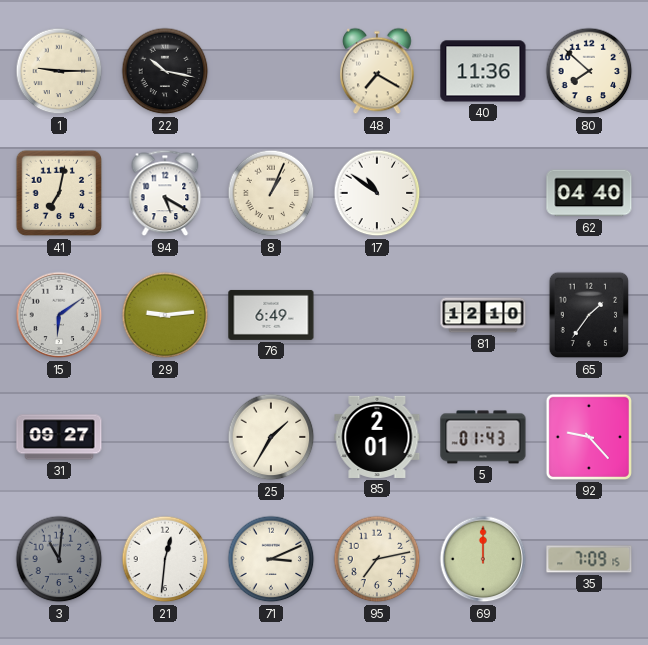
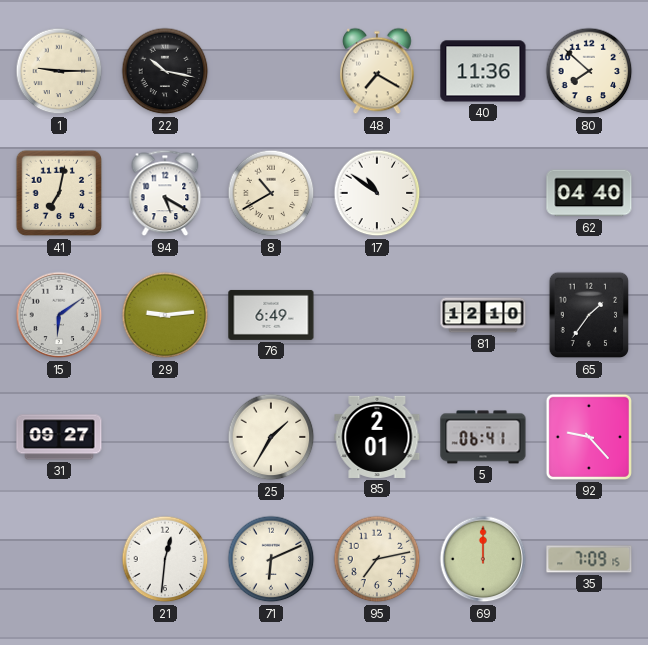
8: 1:04 -> 10:40
5: 01:43 -> 06:41
3: 11:01 -> none
71: 3:11 -> 6:11
